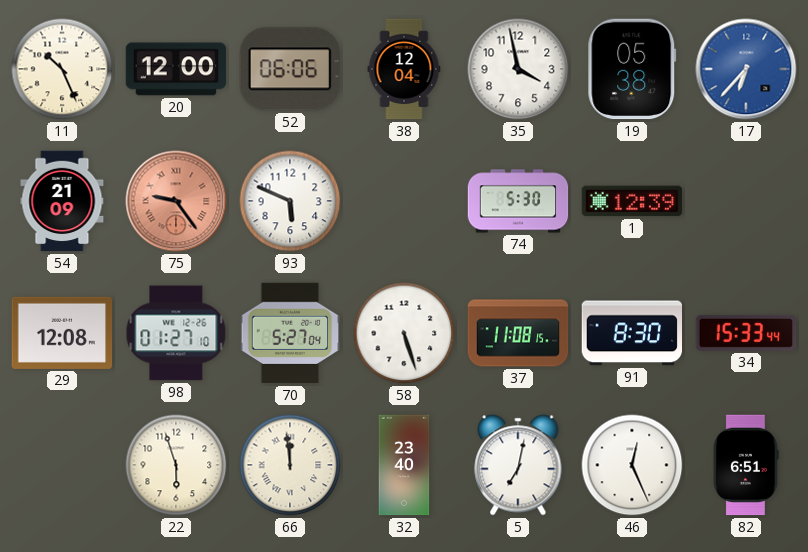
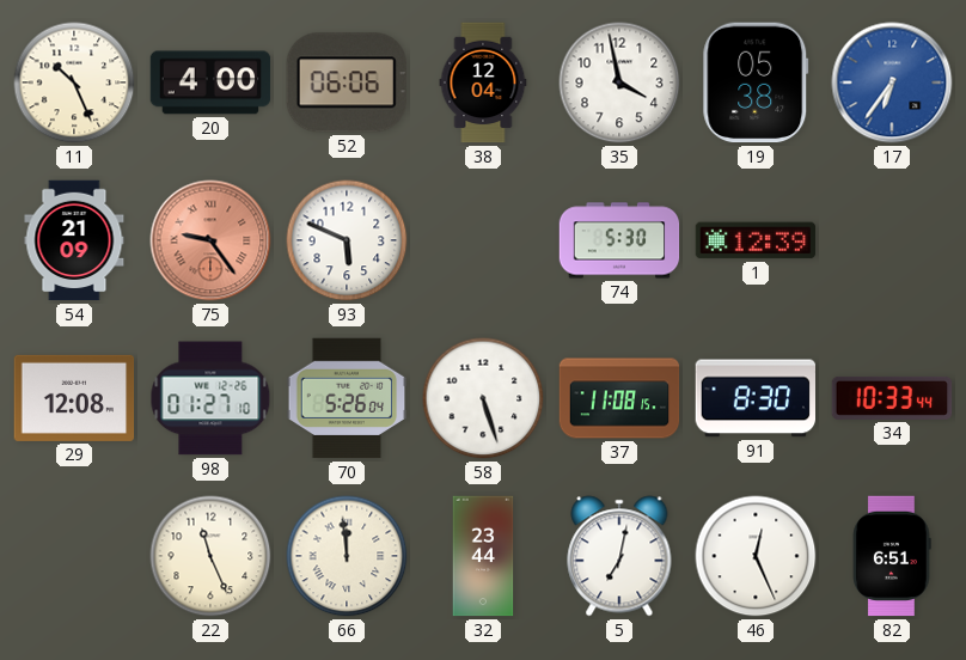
20: 12:00 -> 4:00
17: 6:37 -> 6:36
70: 5:27 -> 5:26
34: 15:33 -> 10:33
22: 5:57 -> 11:26
32: 23:40 -> 23:44
